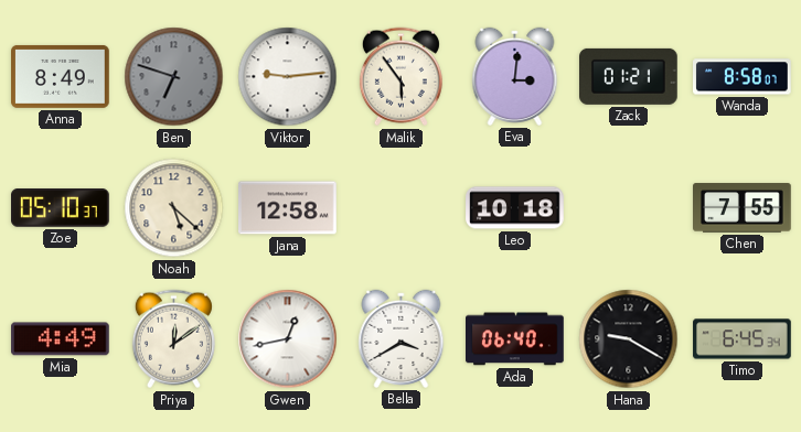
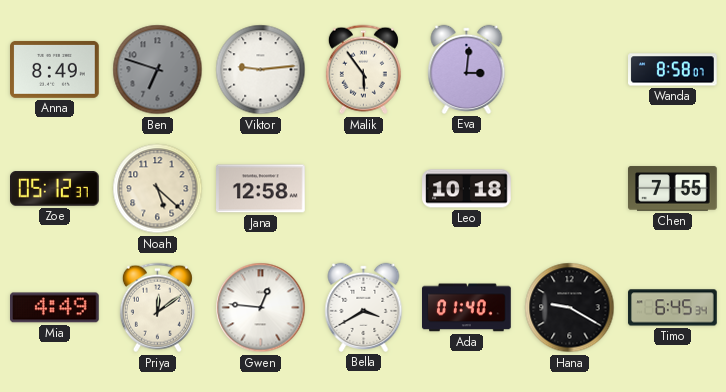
Zack: 01:21 -> none
Zoe: 05:10 -> 05:12
Gwen: 12:43 -> 12:46
Ada: 06:40 -> 01:40
